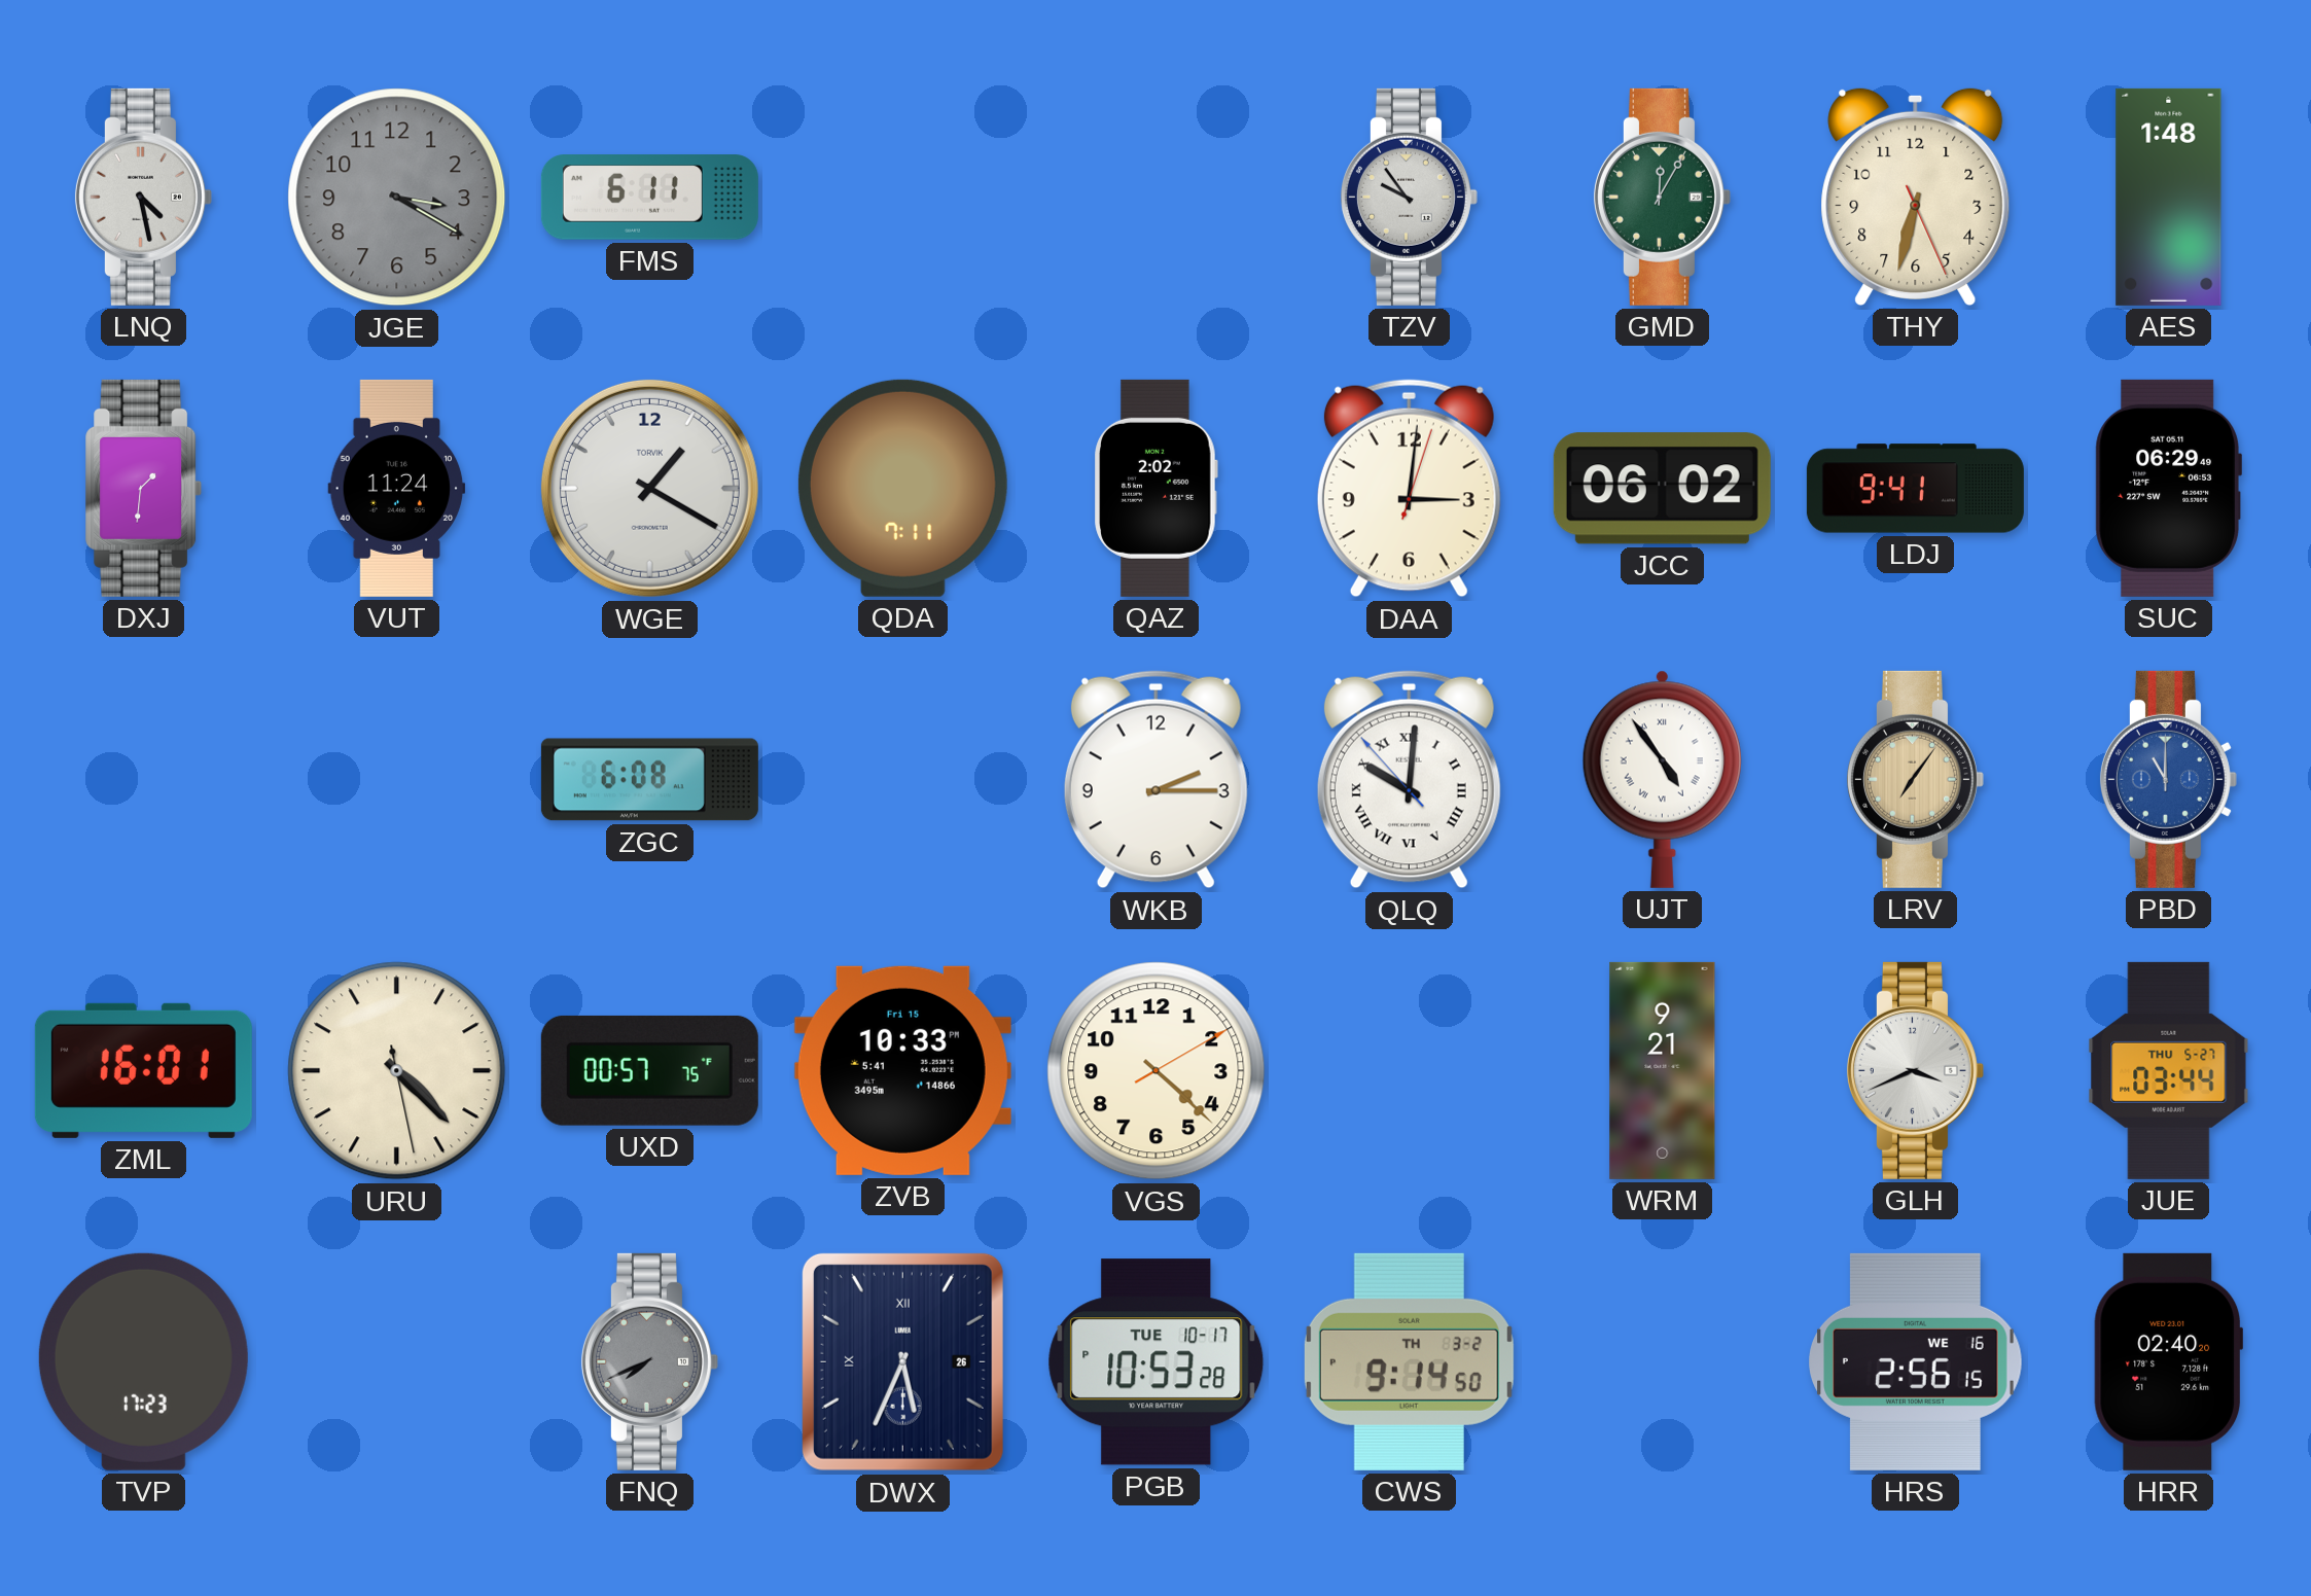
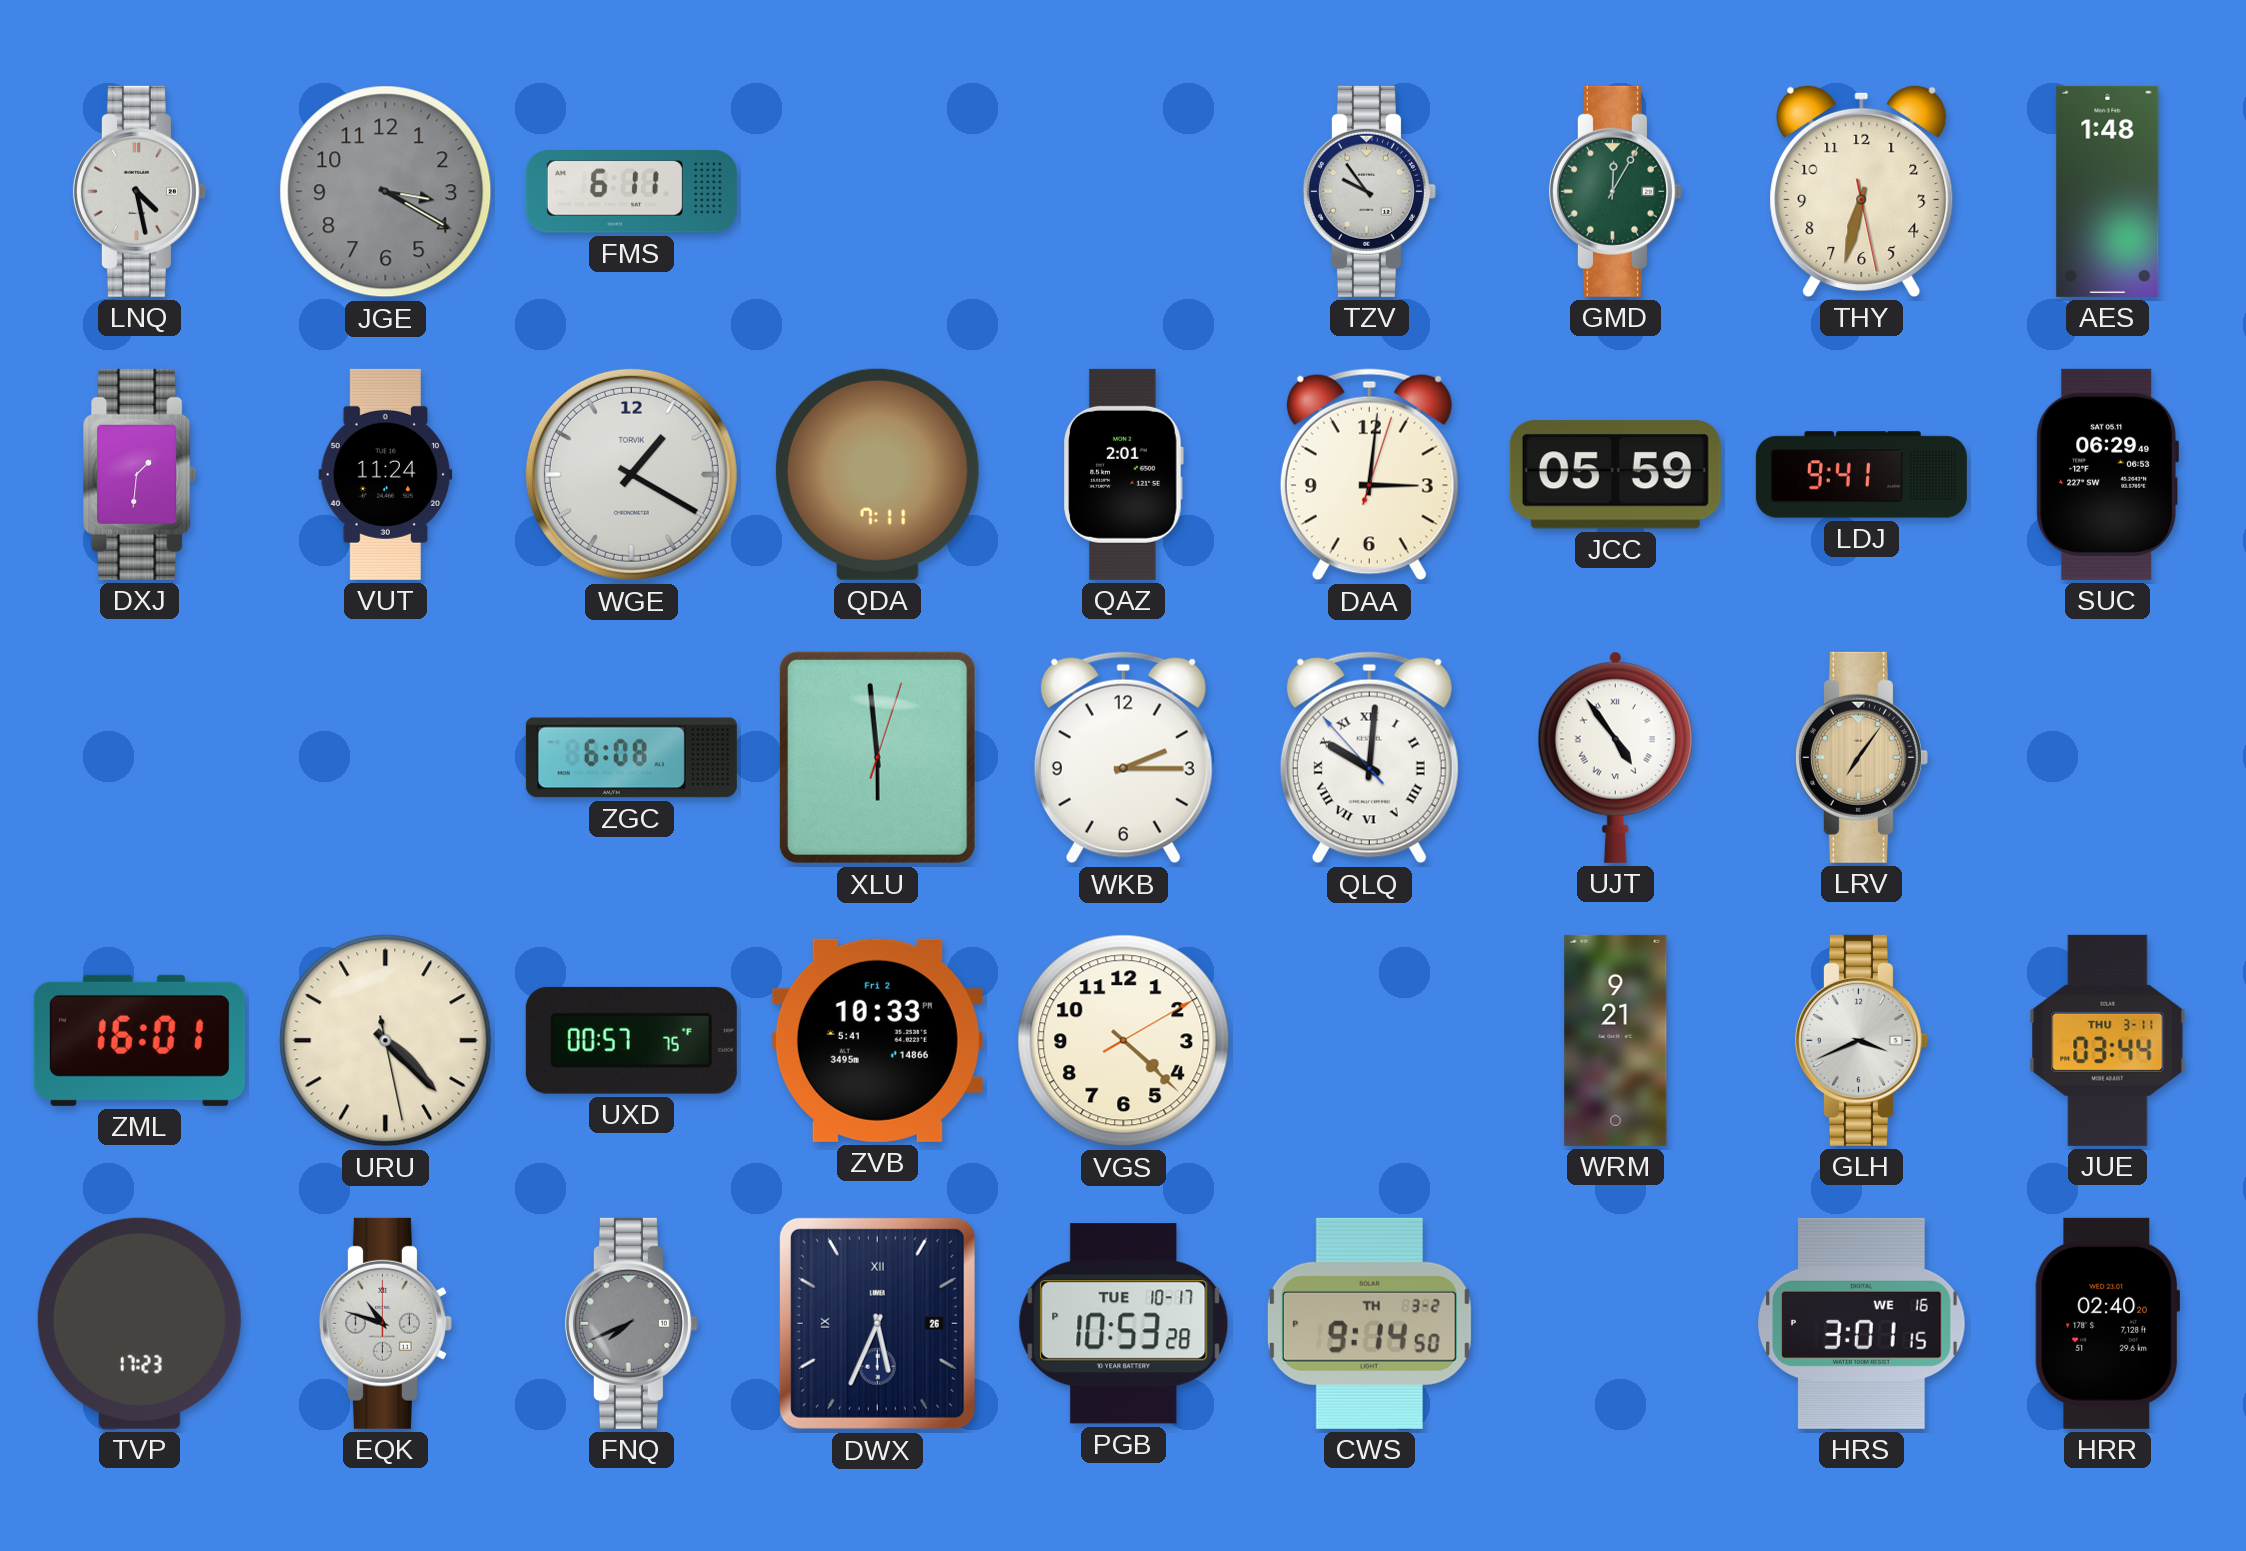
THY: 6:32:26 -> 6:32:28
QAZ: 2:02 -> 2:01
JCC: 06:02 -> 05:59
XLU: none -> 5:59
PBD: 11:00 -> none
ZVB date: Fri 15 -> Fri 2
JUE date: THU 5-27 -> THU 3-11
EQK: none -> 10:48
HRS: 2:56 -> 3:01
